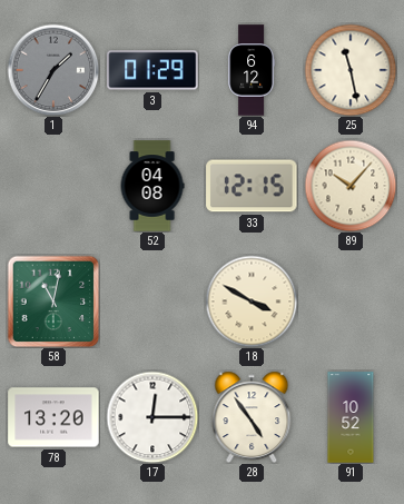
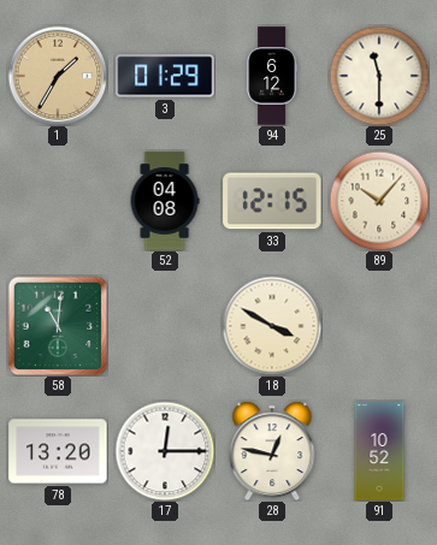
1 dial: grey -> champagne
25: 11:28 -> 11:30
58: 11:02 -> 11:01
28: 4:54 -> 12:47
